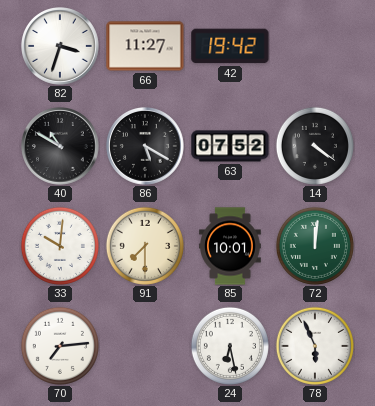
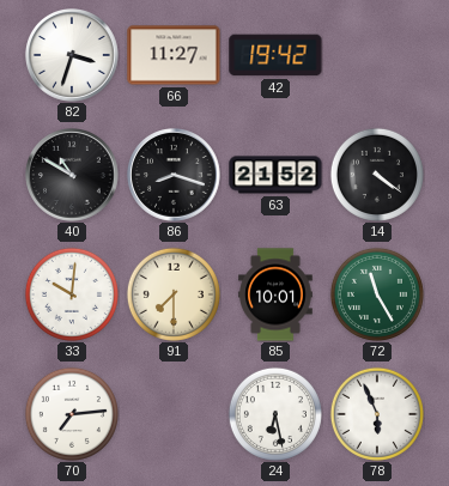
86: 5:20 -> 8:18
63: 07:52 -> 21:52
72: 12:01 -> 11:25
